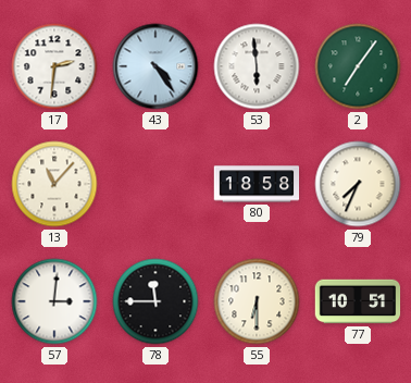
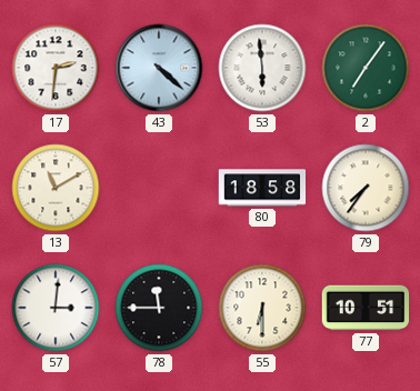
43: 4:24 -> 4:22
13: 11:07 -> 11:10
79: 7:34 -> 7:36
